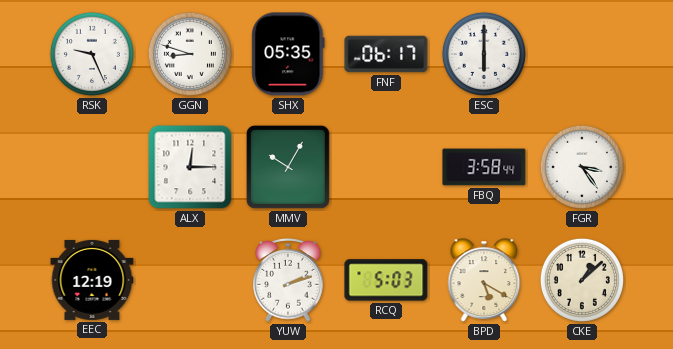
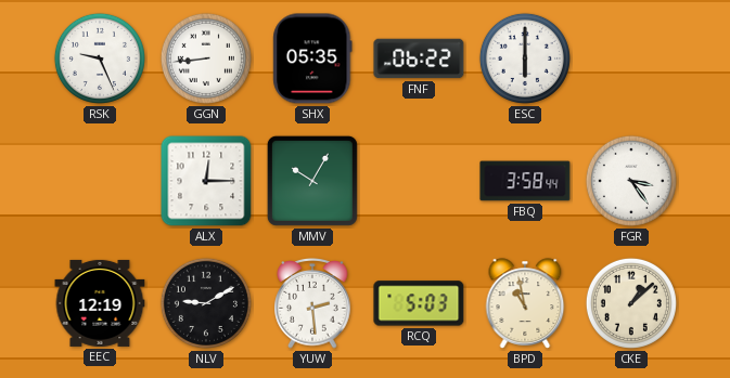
GGN: 8:48 -> 8:44
FNF: 06:17 -> 06:22
NLV: none -> 9:10
YUW: 2:12 -> 2:29
BPD: 5:20 -> 10:58
